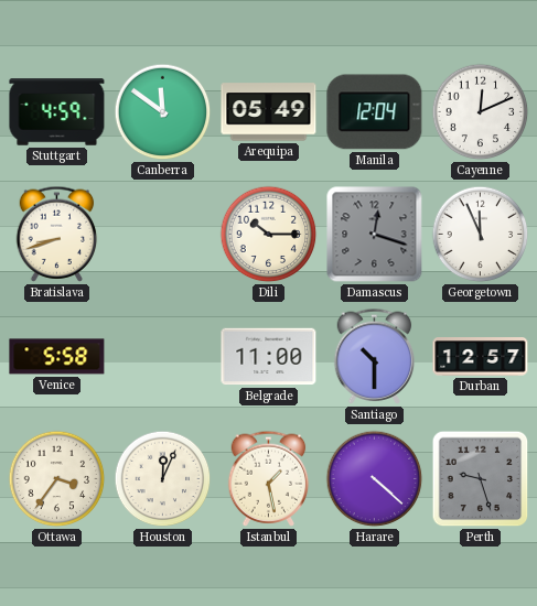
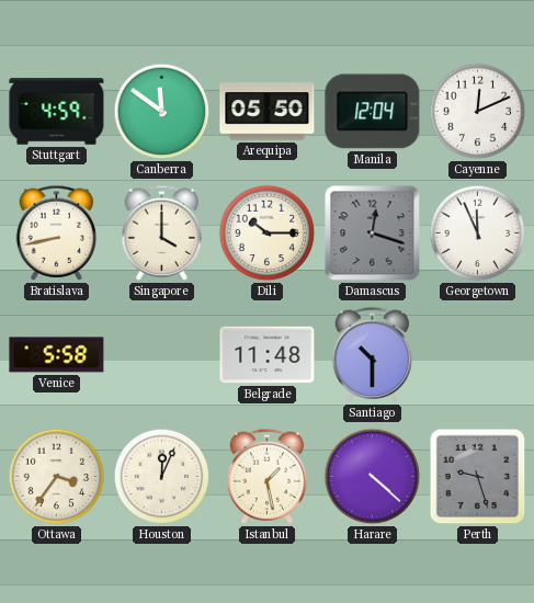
Arequipa: 05:49 -> 05:50
Bratislava: 8:42 -> 8:43
Singapore: none -> 4:00
Belgrade: 11:00 -> 11:48
Durban: 12:57 -> none
